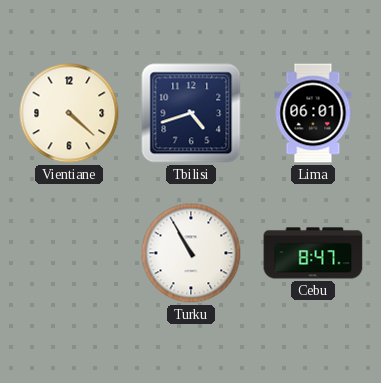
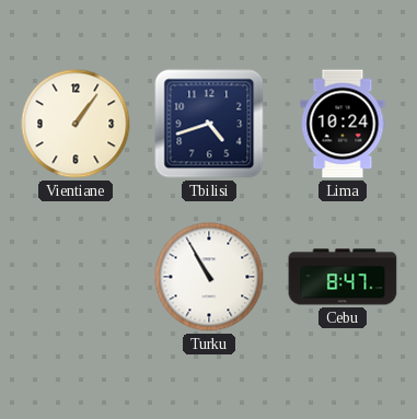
Vientiane: 4:22 -> 1:06
Lima: 06:01 -> 10:24
